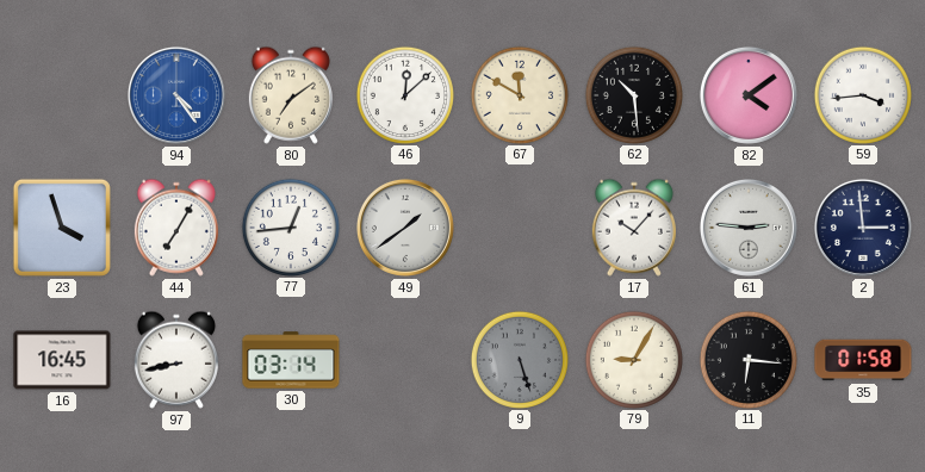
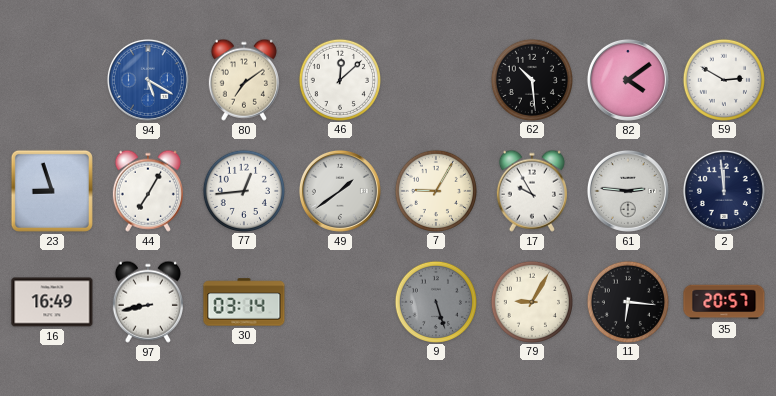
94: 4:24 -> 5:20
67: 11:50 -> none
59: 3:44 -> 2:50
23: 3:57 -> 8:57
7: none -> 9:05
17: 10:07 -> 9:55
2: 2:59 -> 11:59
16: 16:45 -> 16:49
35: 01:58 -> 20:57
